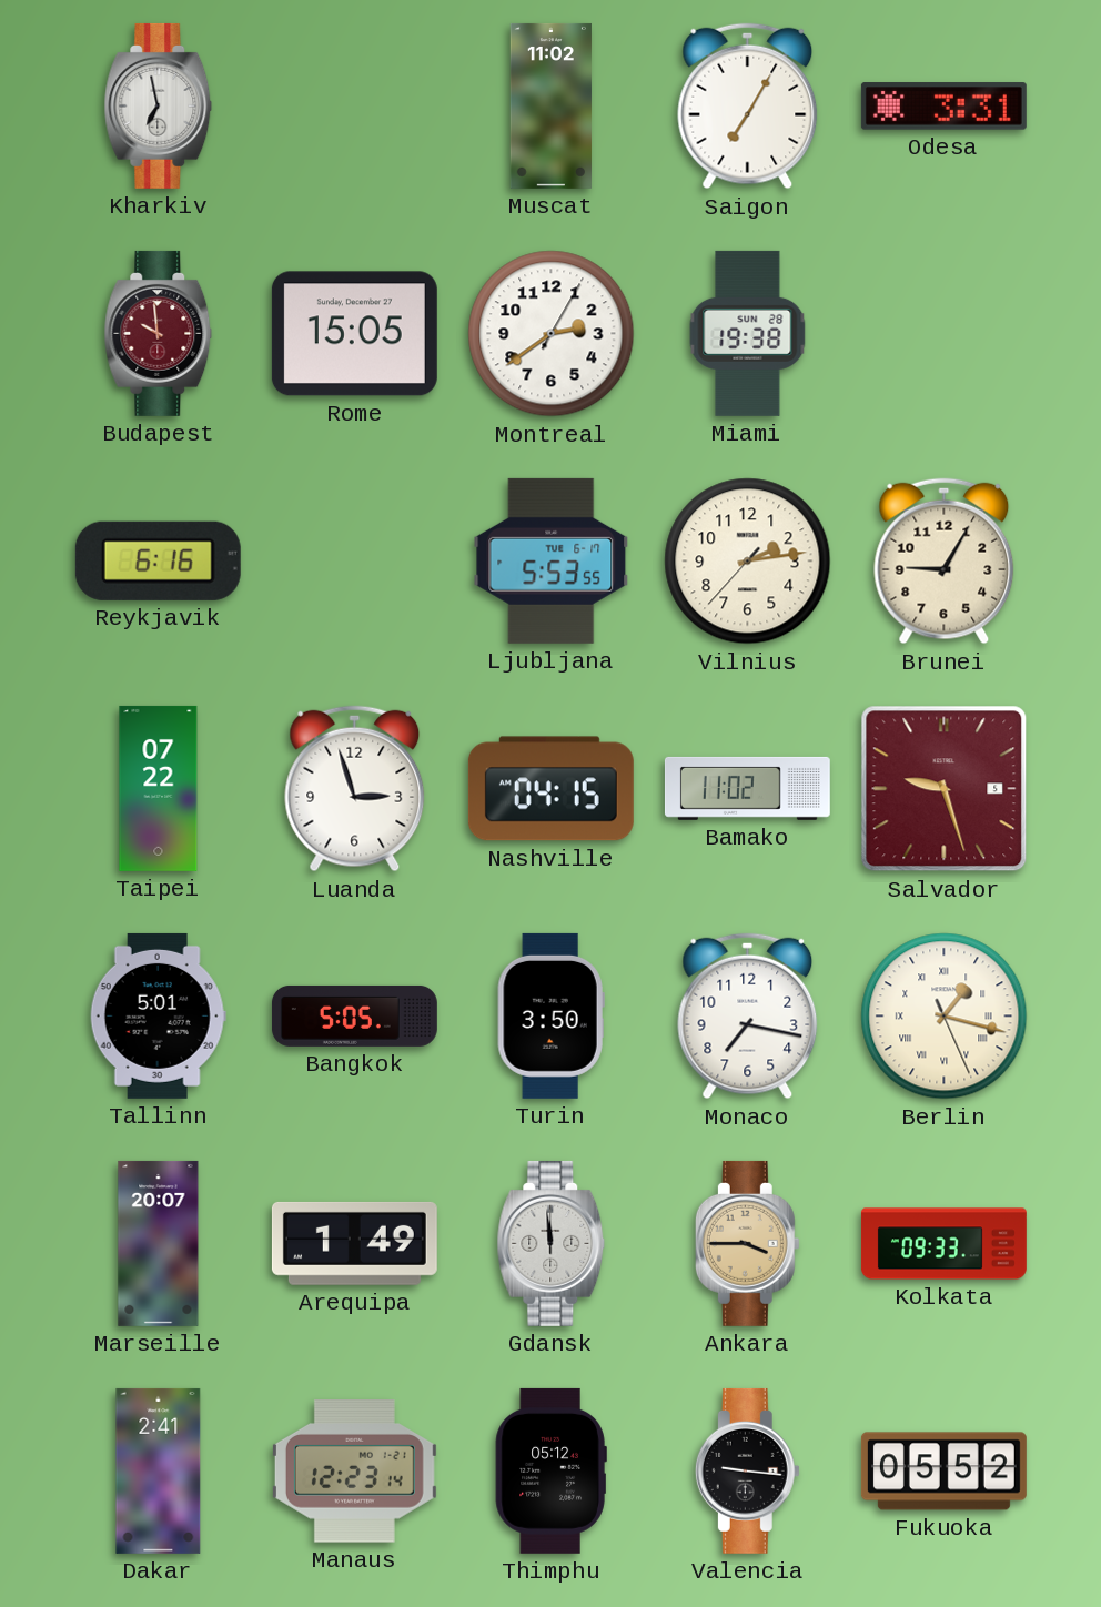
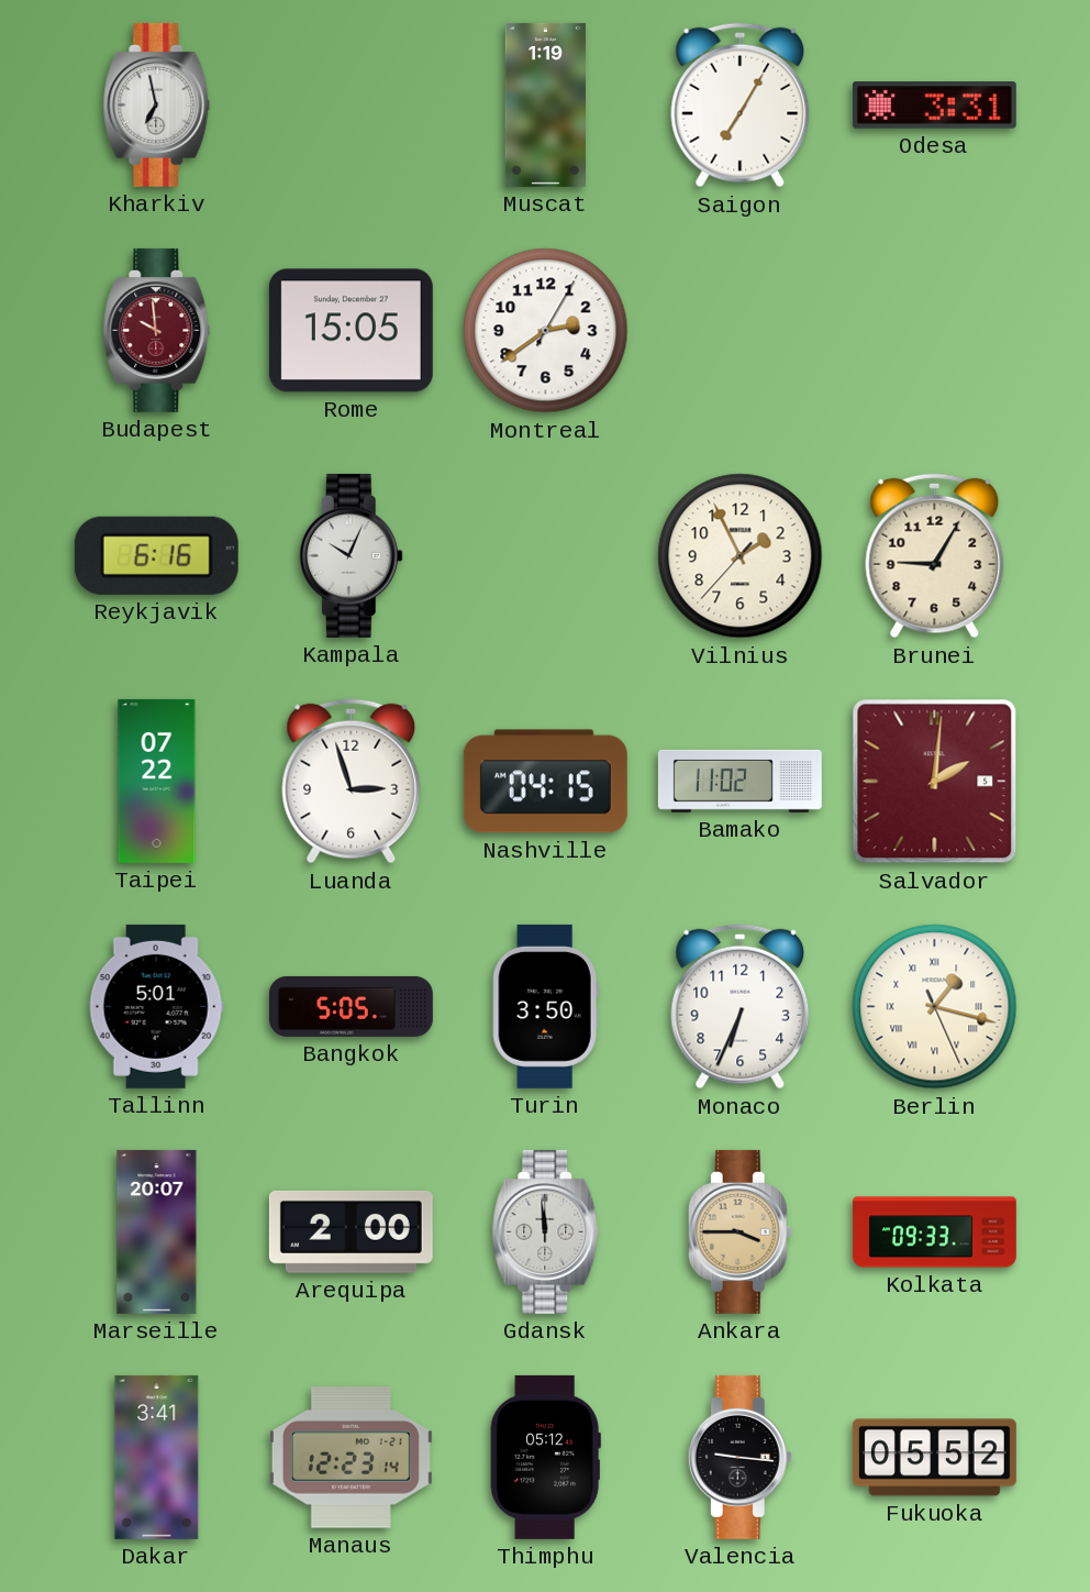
Muscat: 11:02 -> 1:19
Miami: 19:38 -> none
Kampala: none -> 10:04
Ljubljana: 5:53 -> none
Vilnius: 2:13 -> 1:55
Salvador: 9:27 -> 2:01
Monaco: 7:17 -> 6:34
Arequipa: 1:49 -> 2:00
Dakar: 2:41 -> 3:41
